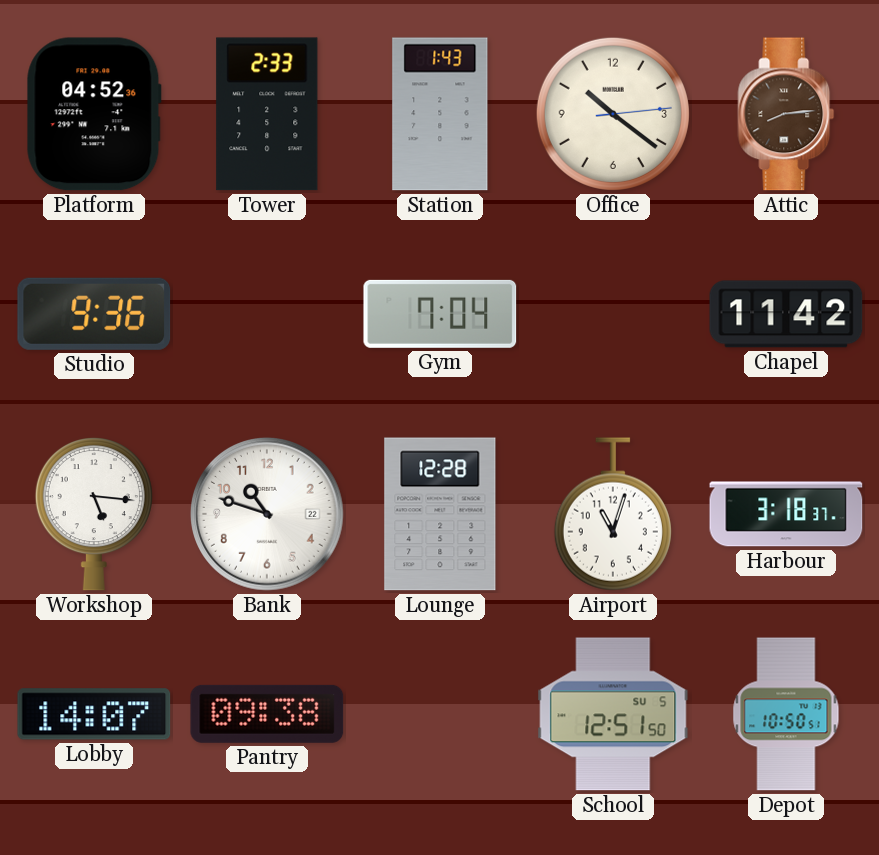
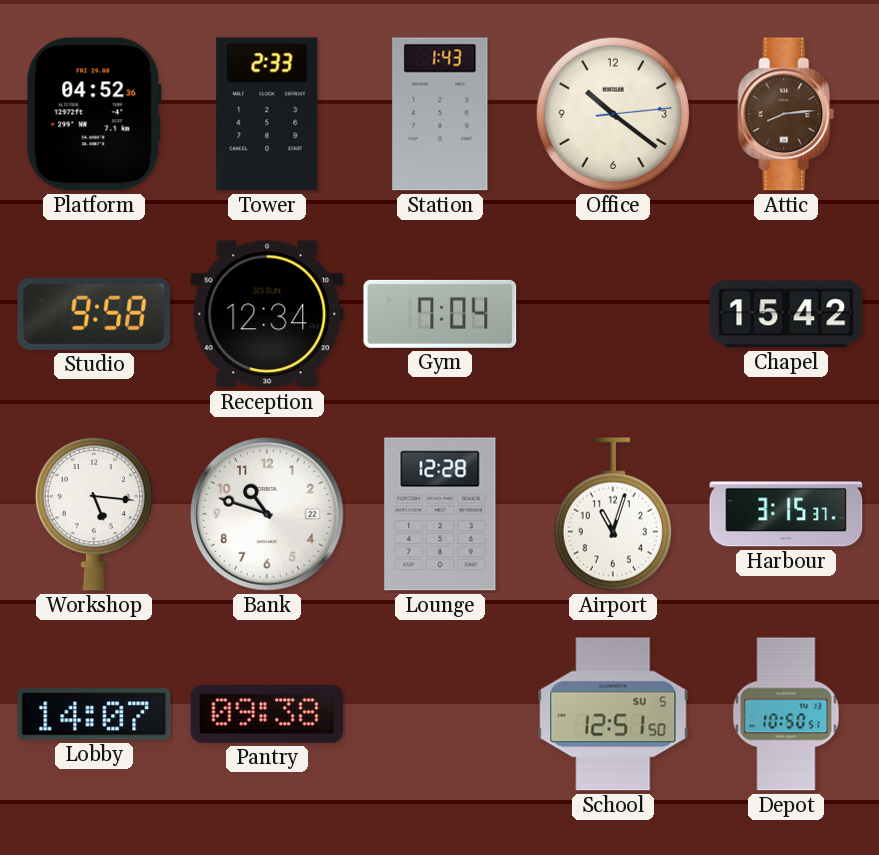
Studio: 9:36 -> 9:58
Reception: none -> 12:34
Chapel: 11:42 -> 15:42
Harbour: 3:18 -> 3:15
